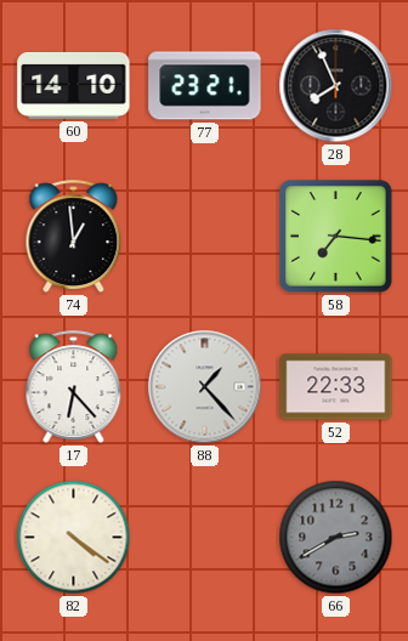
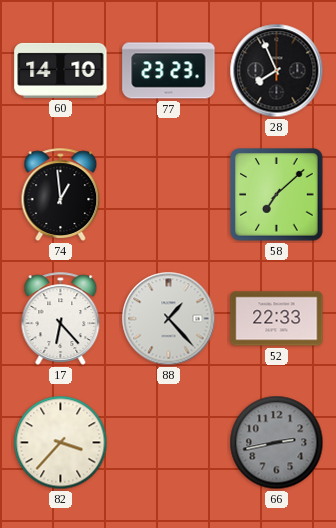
77: 23:21 -> 23:23
58: 7:16 -> 7:08
82: 4:21 -> 3:37
66: 2:40 -> 2:43
